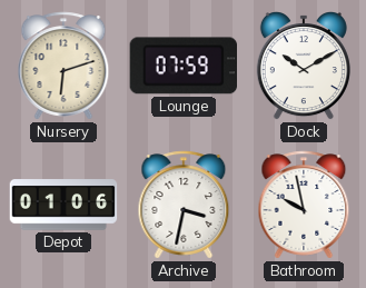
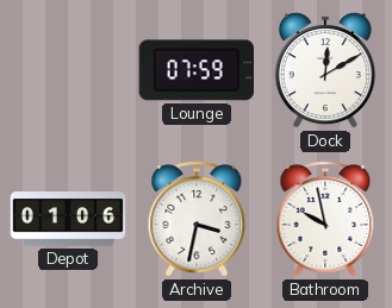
Nursery: 6:12 -> none
Dock: 10:10 -> 12:10
